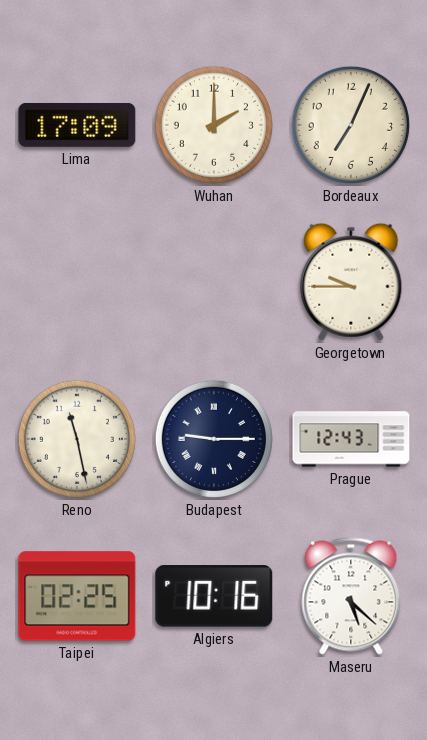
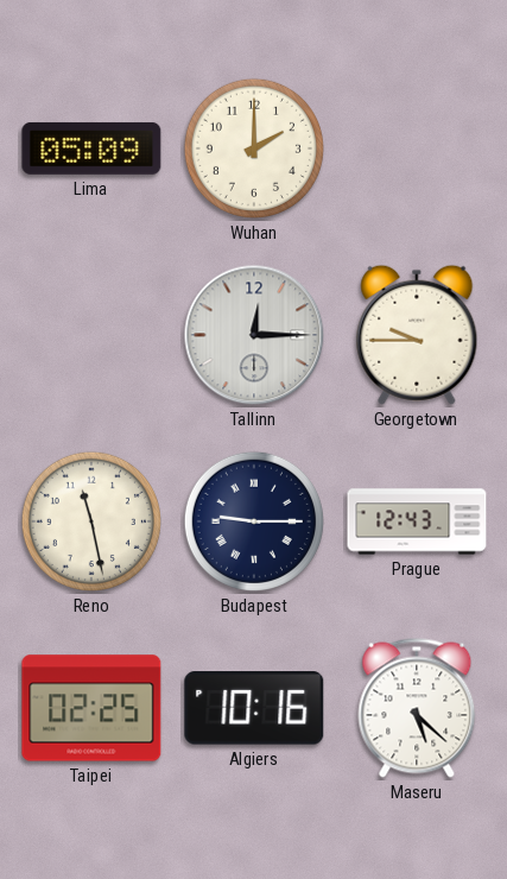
Lima: 17:09 -> 05:09
Bordeaux: 7:04 -> none
Tallinn: none -> 12:15
